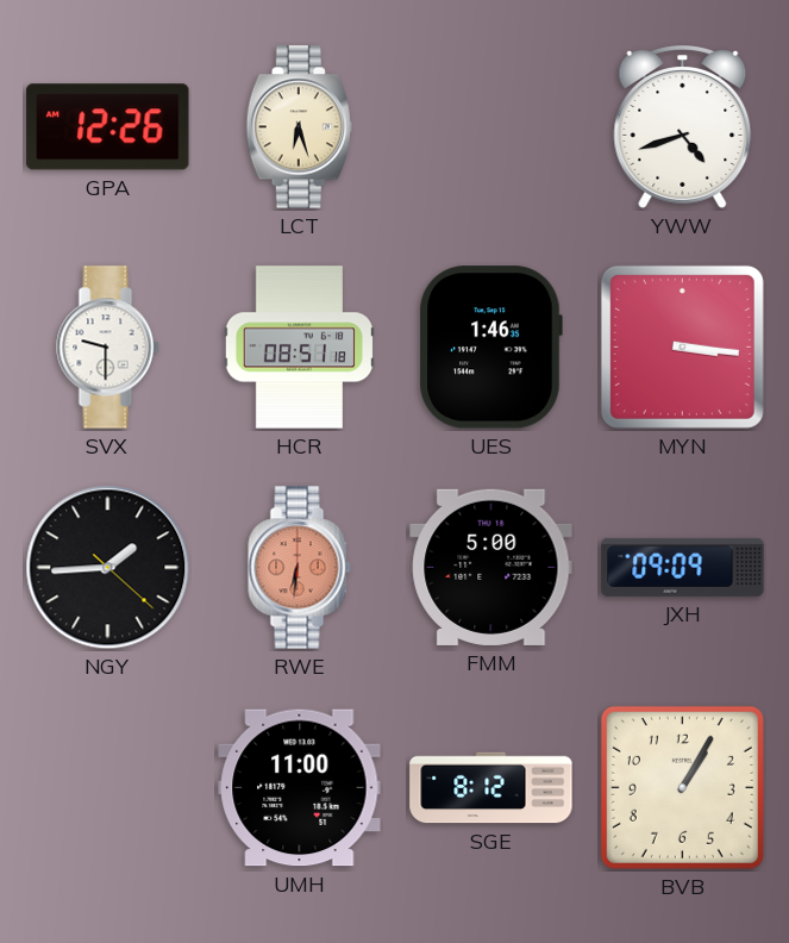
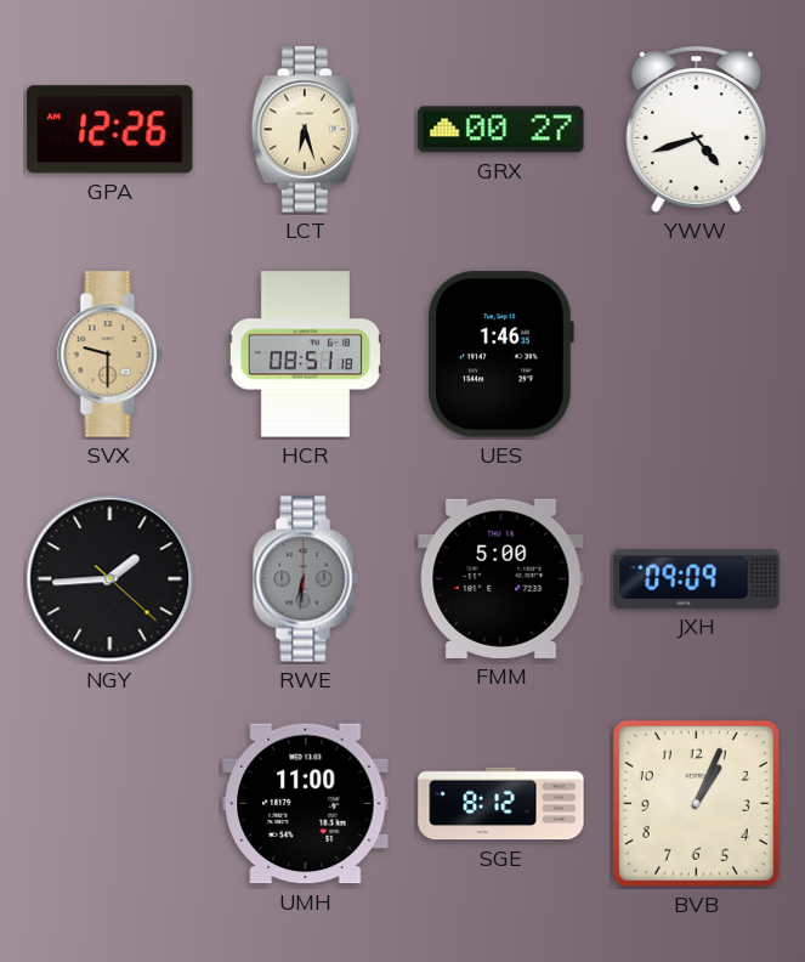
GRX: none -> 00:27
SVX dial: white -> champagne
MYN: 3:16 -> none
RWE dial: salmon -> grey
BVB: 1:05 -> 1:04
